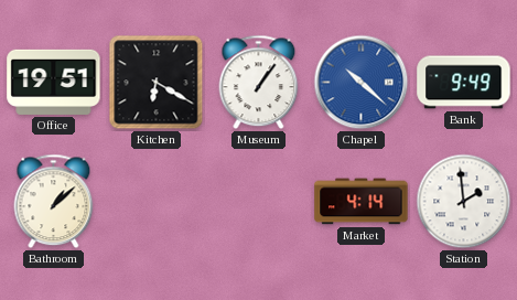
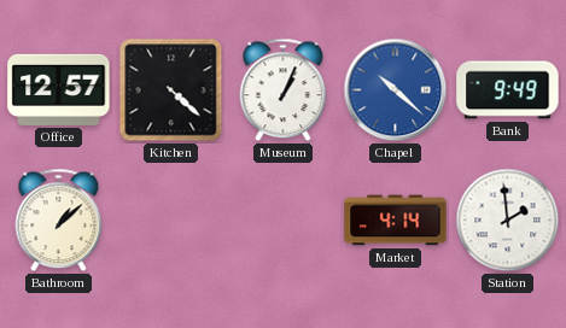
Office: 19:51 -> 12:57
Kitchen: 6:20 -> 4:22
Museum: 1:06 -> 1:04
